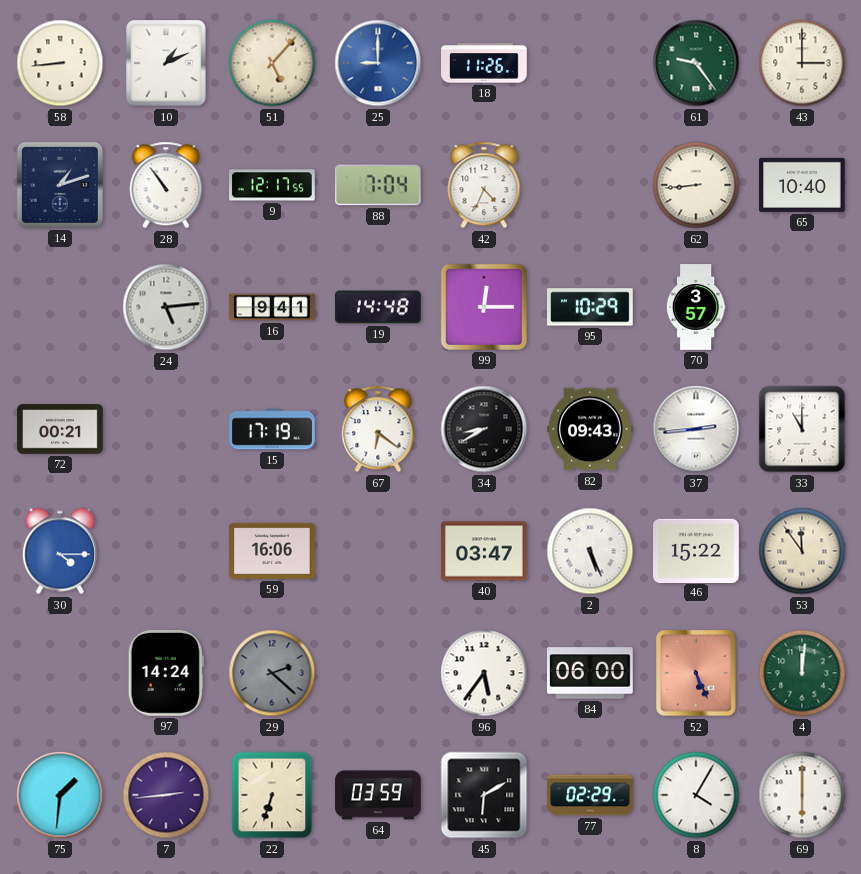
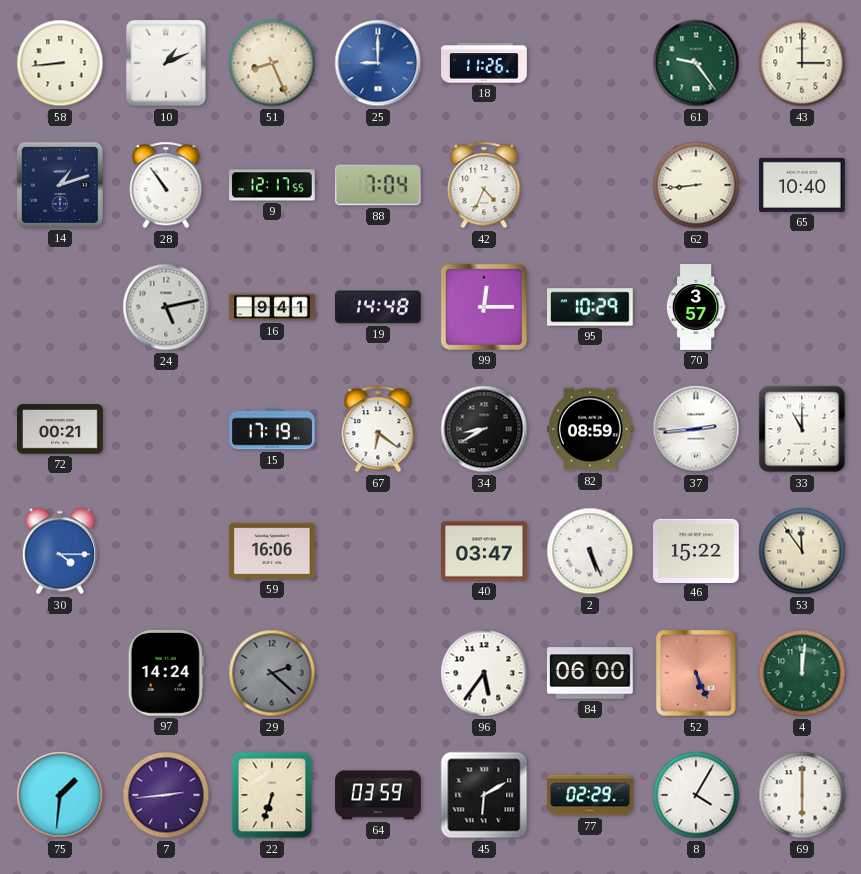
51: 5:07 -> 8:26
24: 5:14 -> 5:13
82: 09:43 -> 08:59
